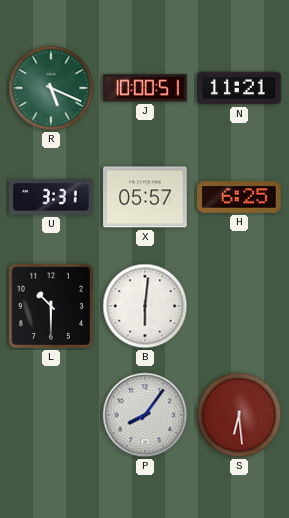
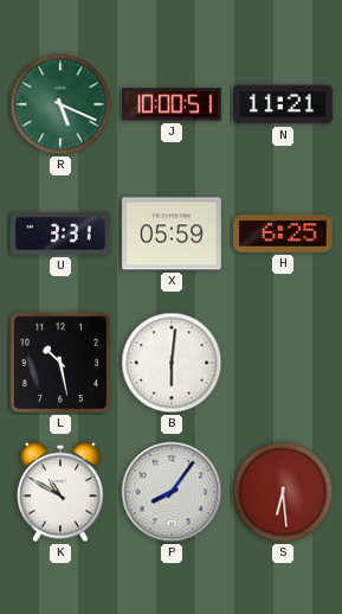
X: 05:57 -> 05:59
L: 10:30 -> 10:28
K: none -> 10:50
